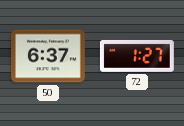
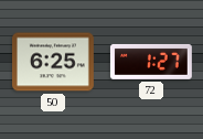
50: 6:37 -> 6:25
